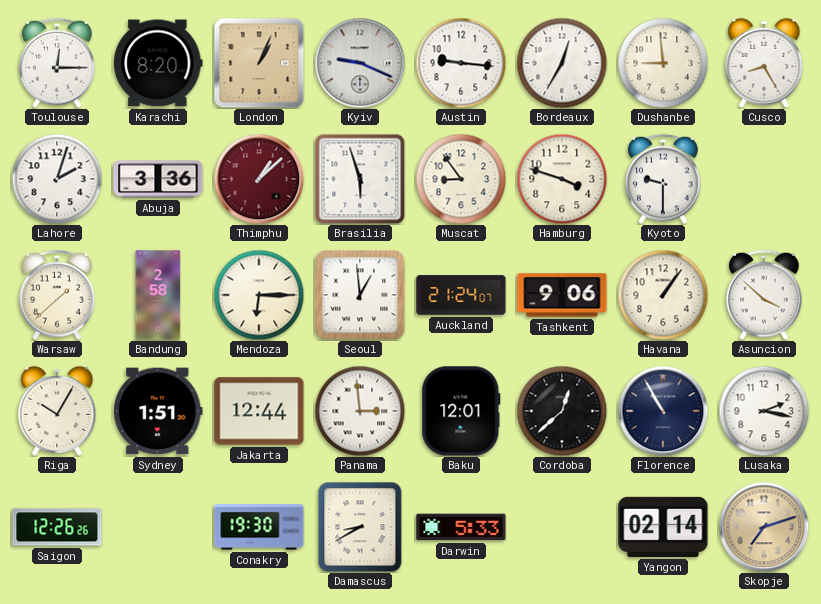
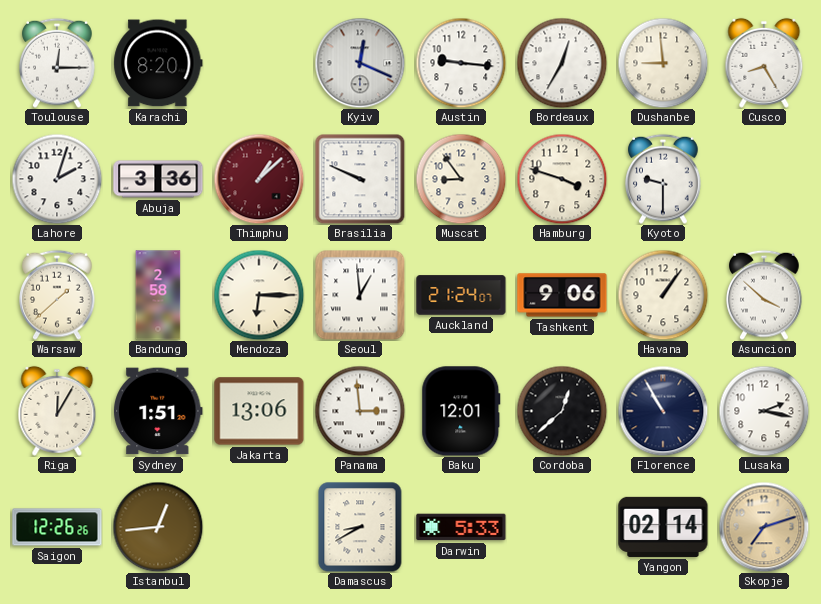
London: 1:04 -> none
Kyiv: 9:19 -> 12:19
Brasilia: 5:57 -> 9:49
Riga: 10:05 -> 12:05
Jakarta: 12:44 -> 13:06
Istanbul: none -> 12:44
Conakry: 19:30 -> none
